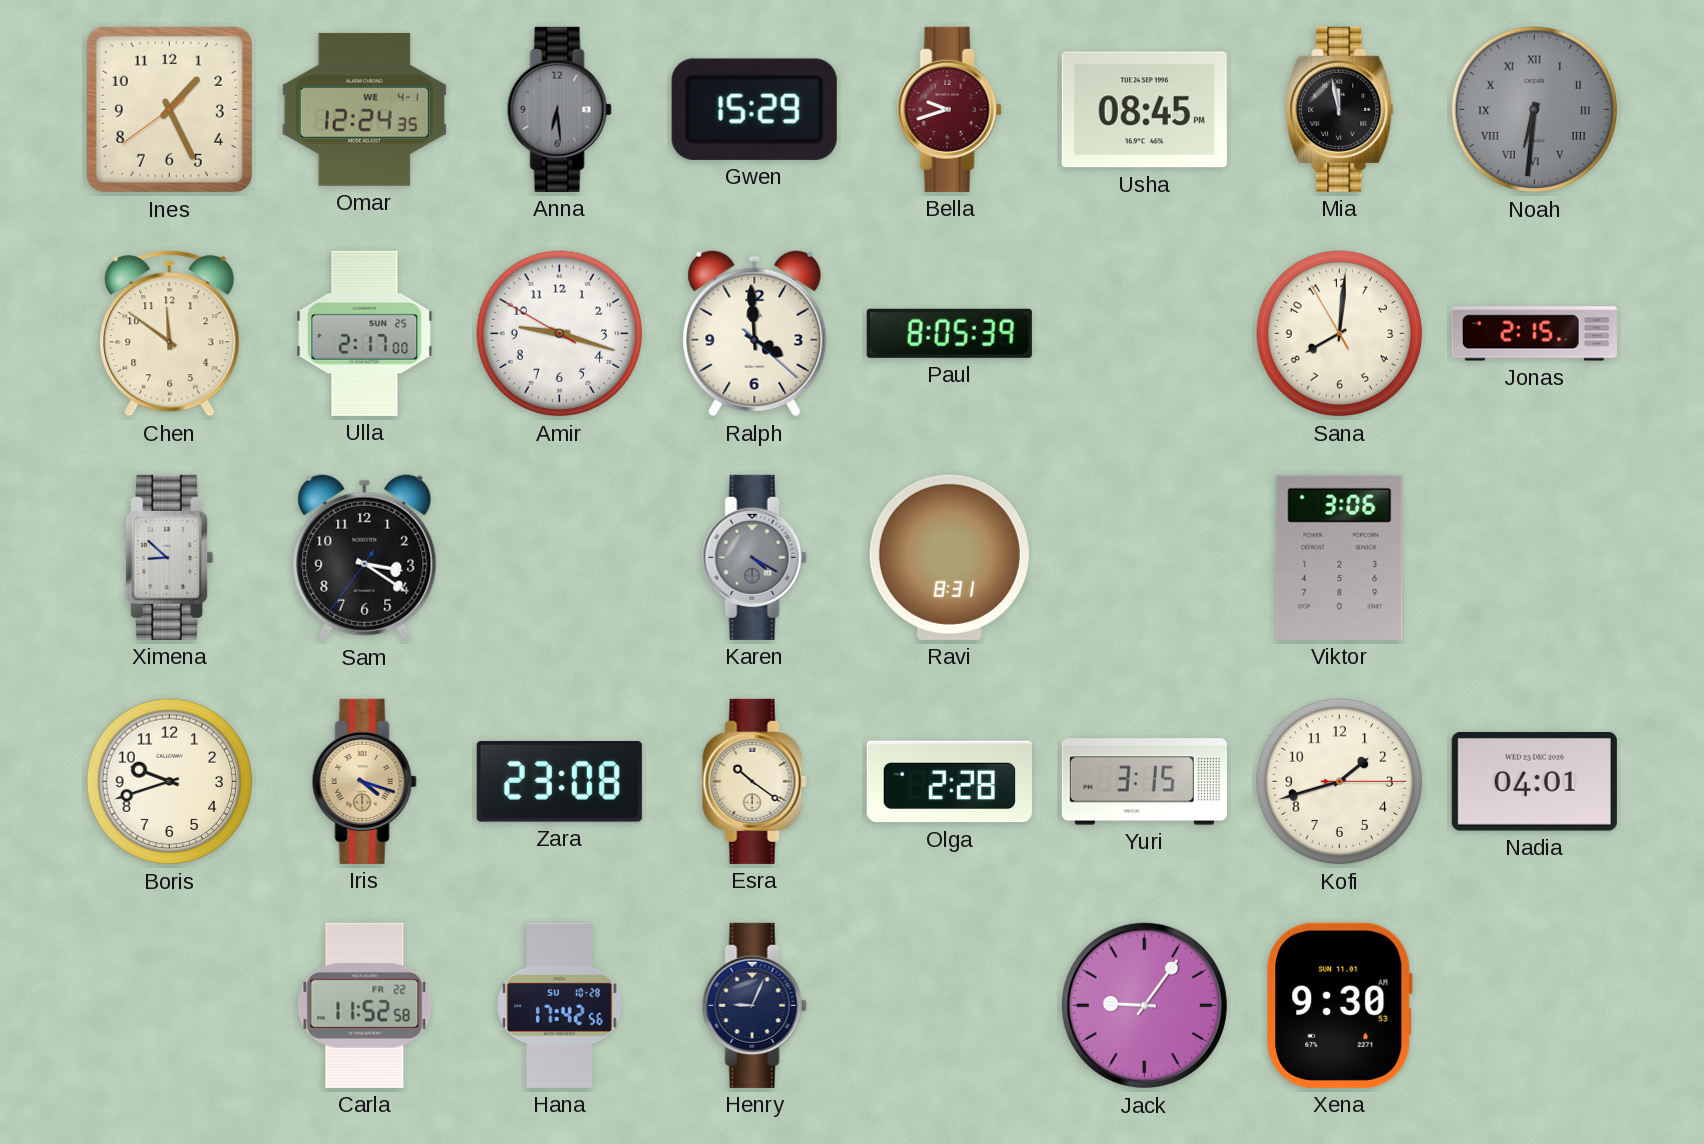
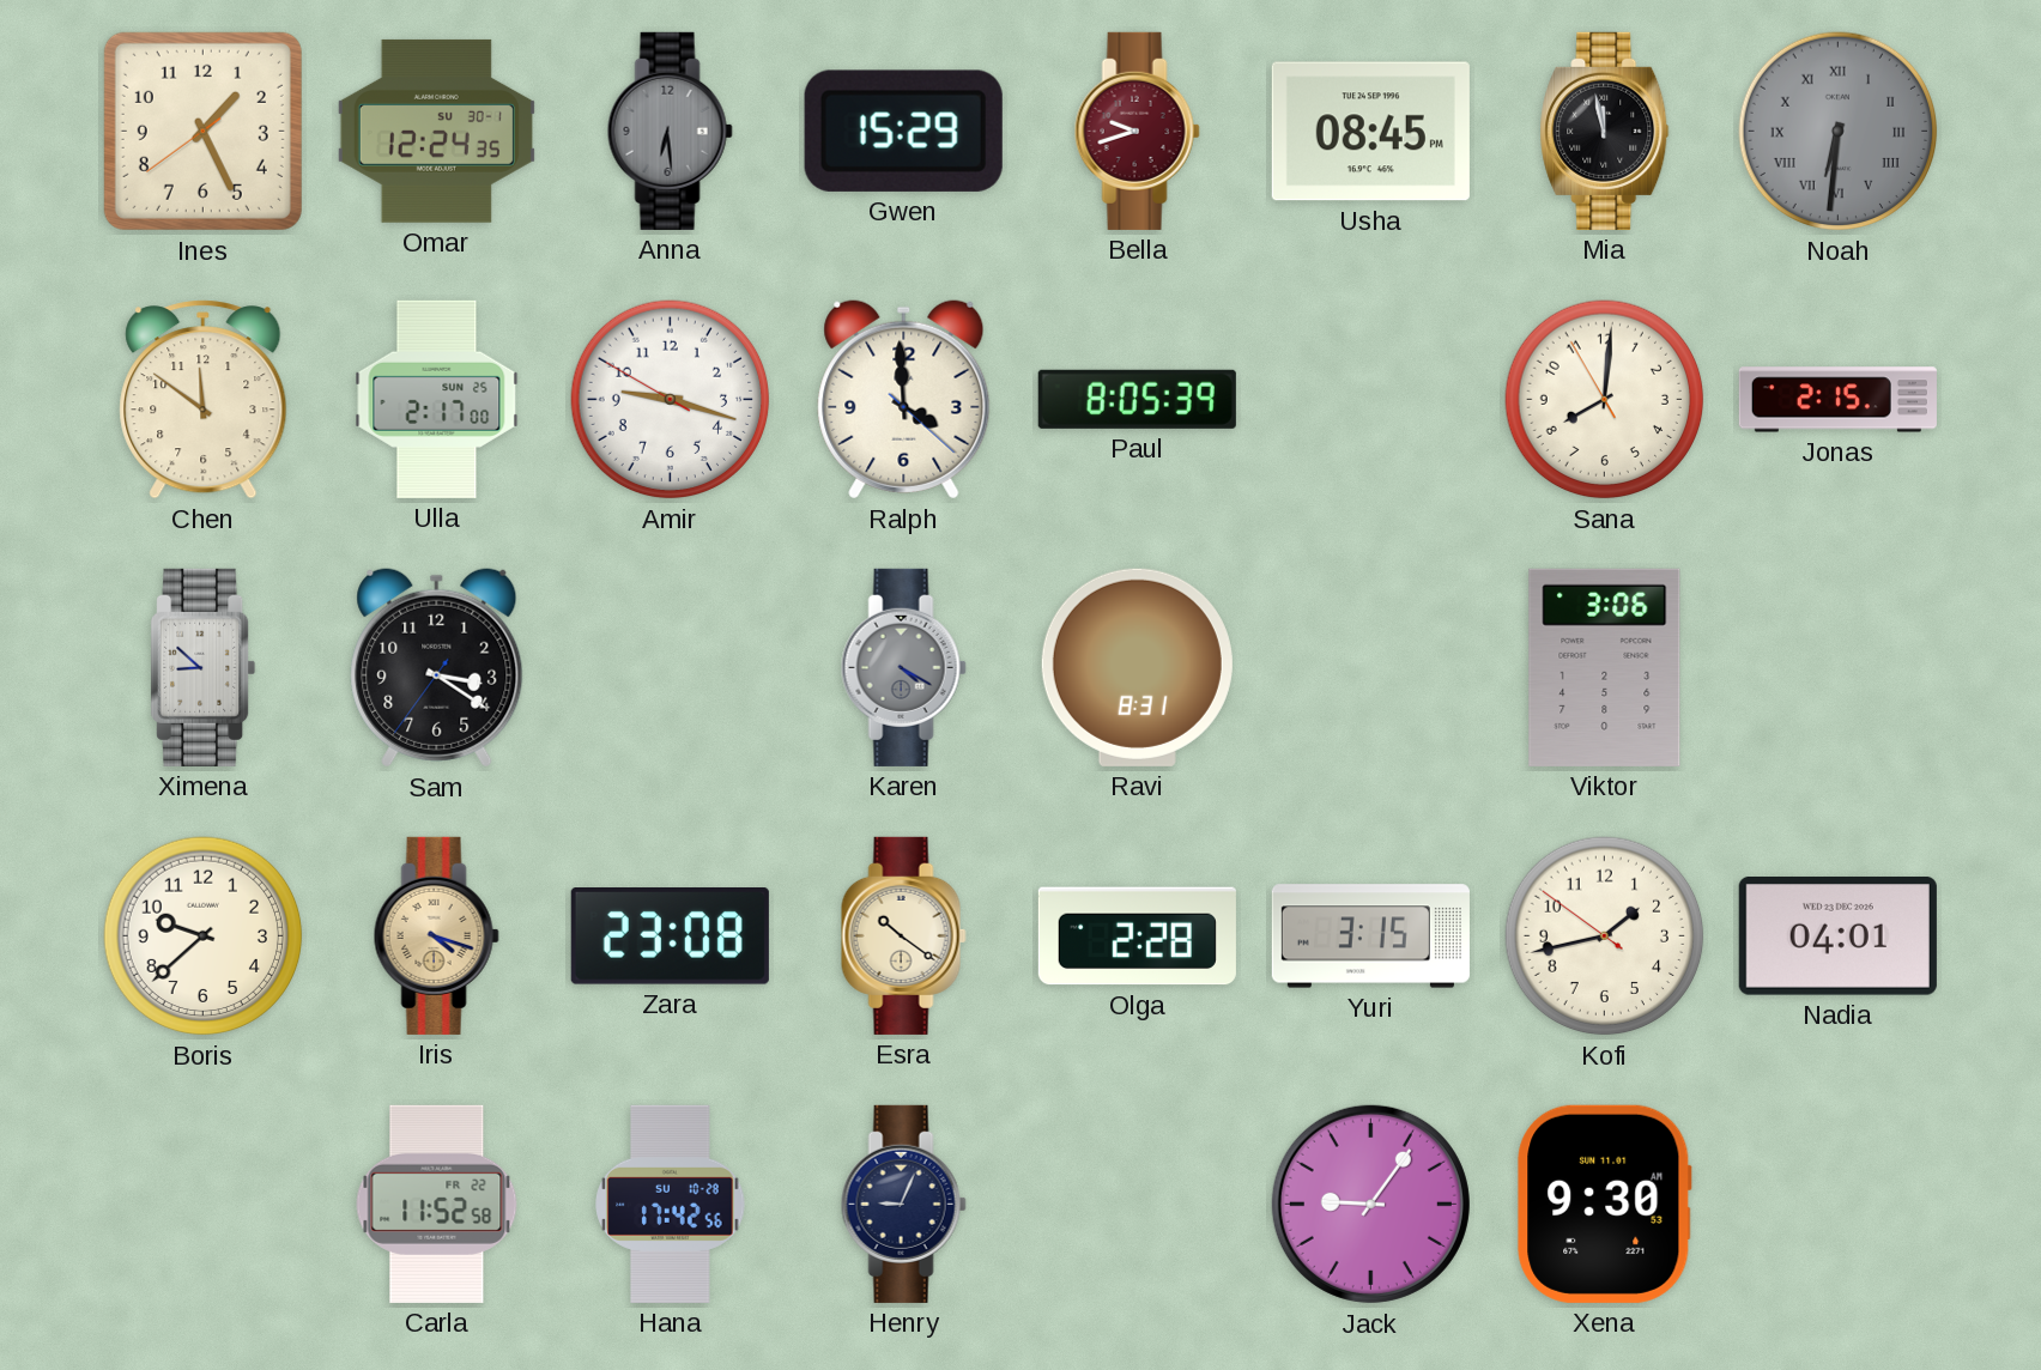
Omar date: WE 4-1 -> SU 30-1
Boris: 9:42 -> 9:38
Kofi: 1:42:15 -> 1:42:51
